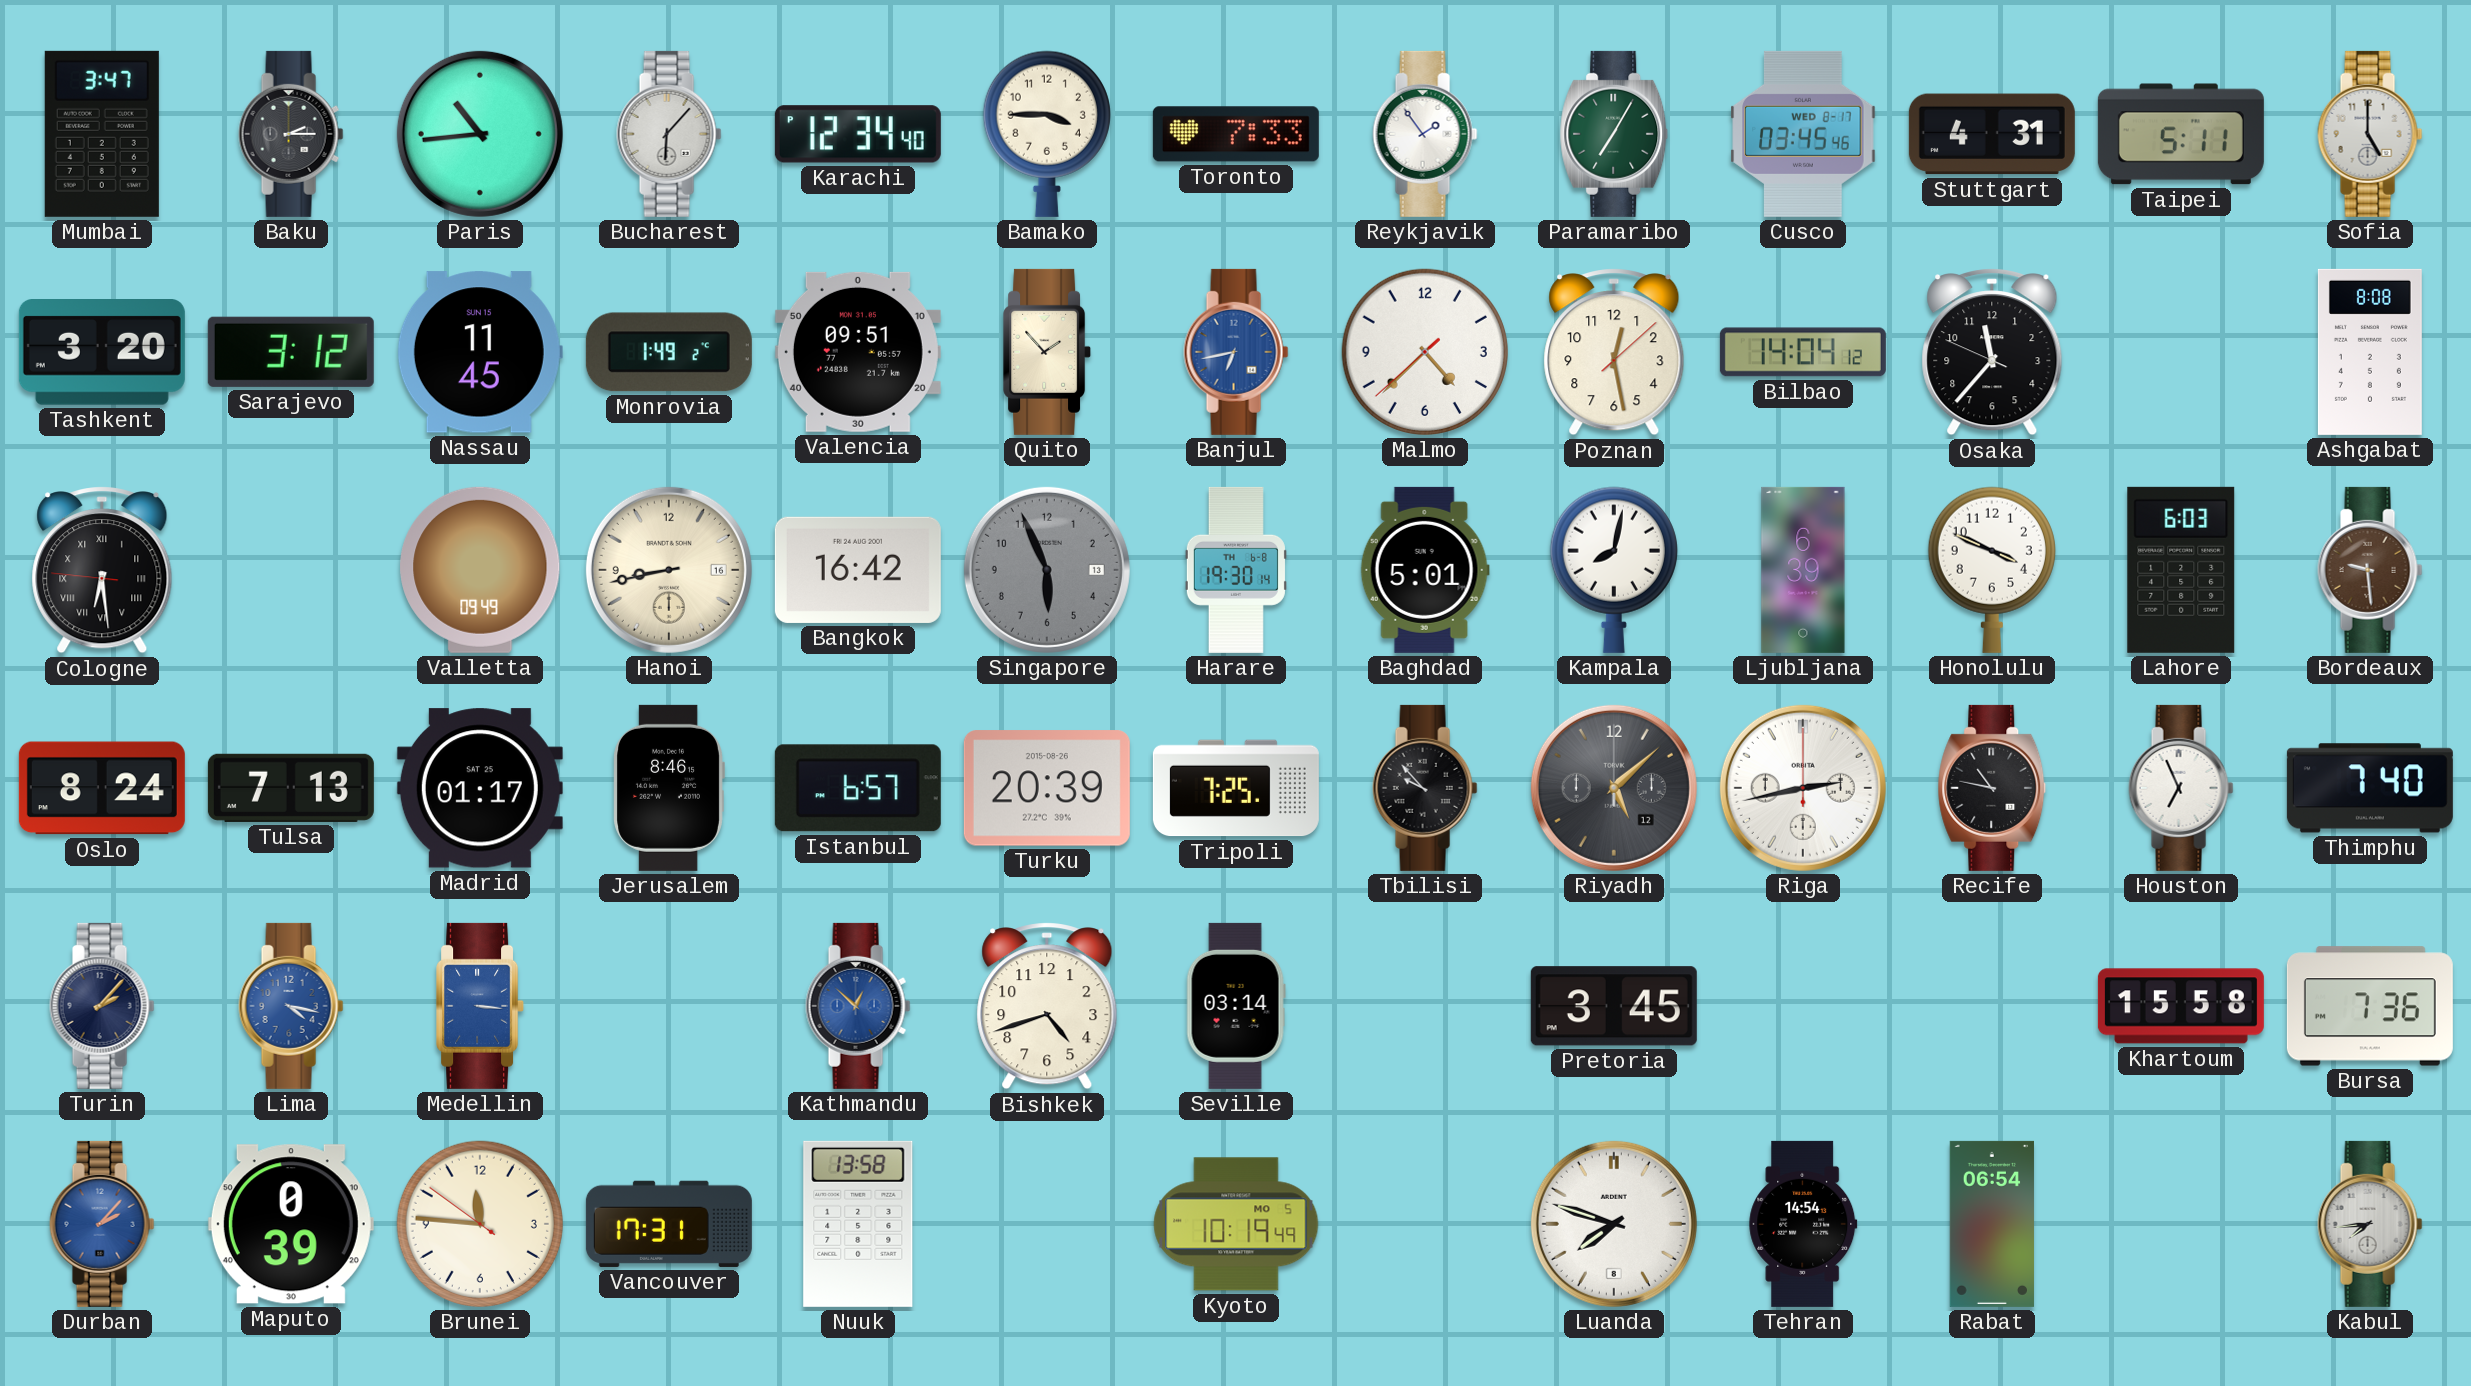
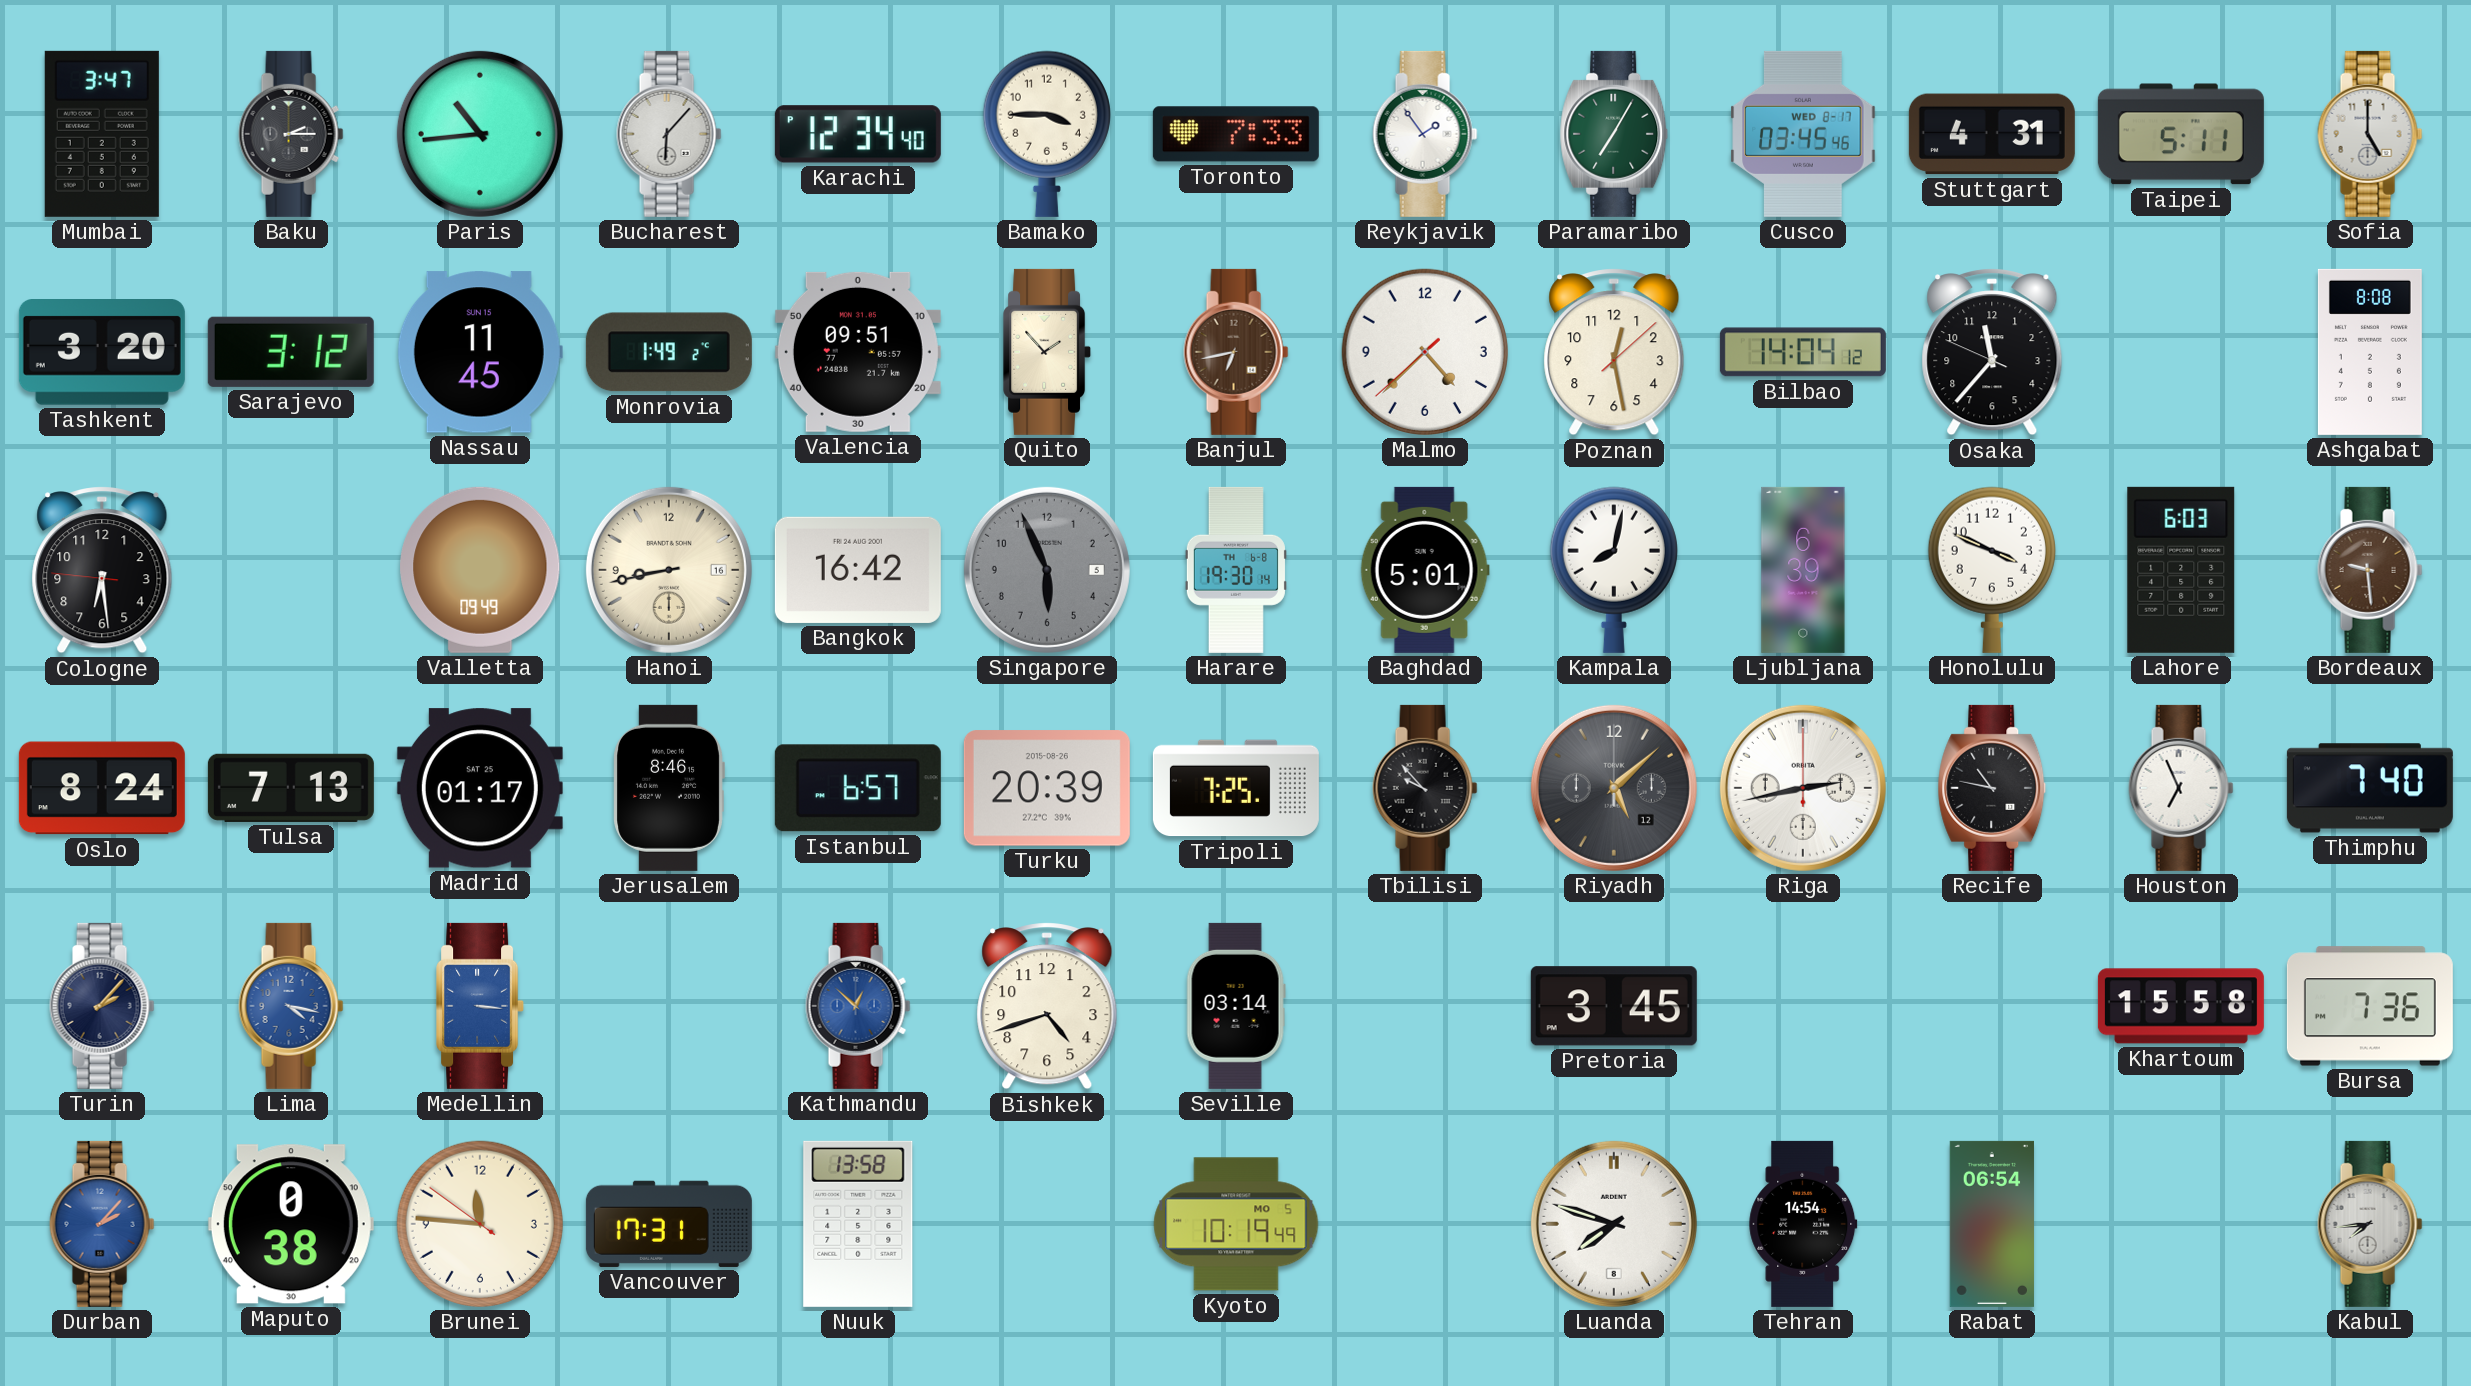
Banjul dial: blue -> brown
Cologne numerals: Roman -> Arabic
Singapore date: 13 -> 5
Maputo: 0:39 -> 0:38
